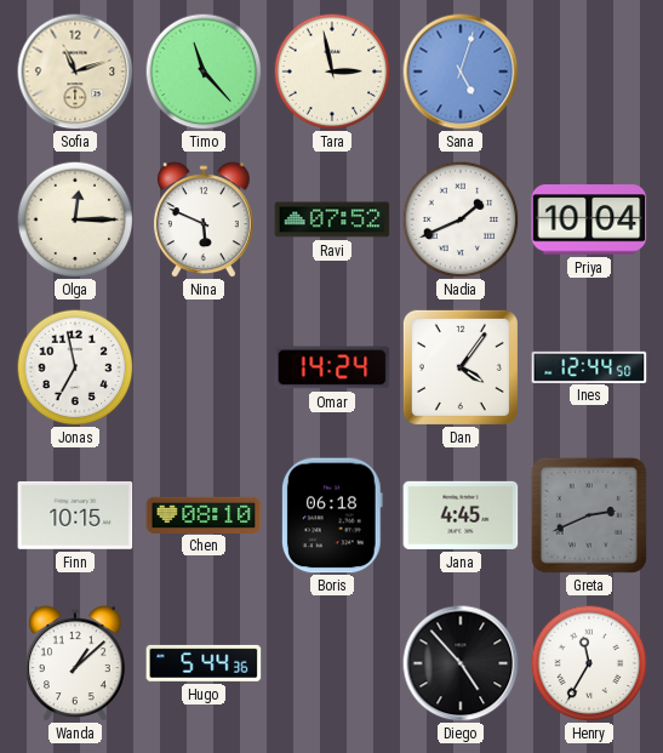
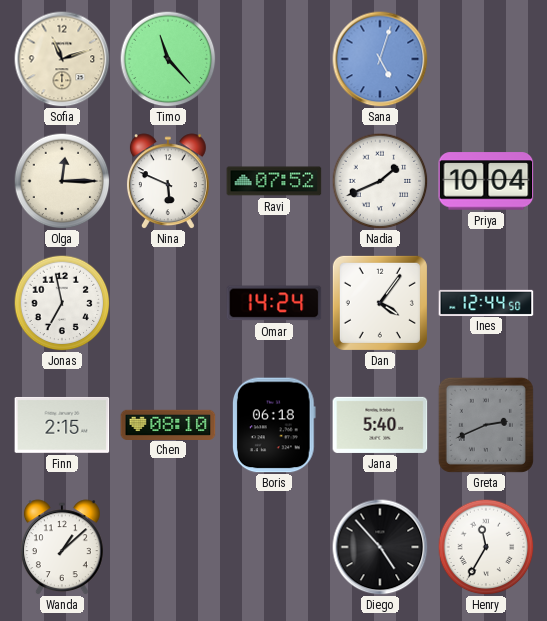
Tara: 2:58 -> none
Finn: 10:15 -> 2:15
Jana: 4:45 -> 5:40
Hugo: 5:44 -> none
